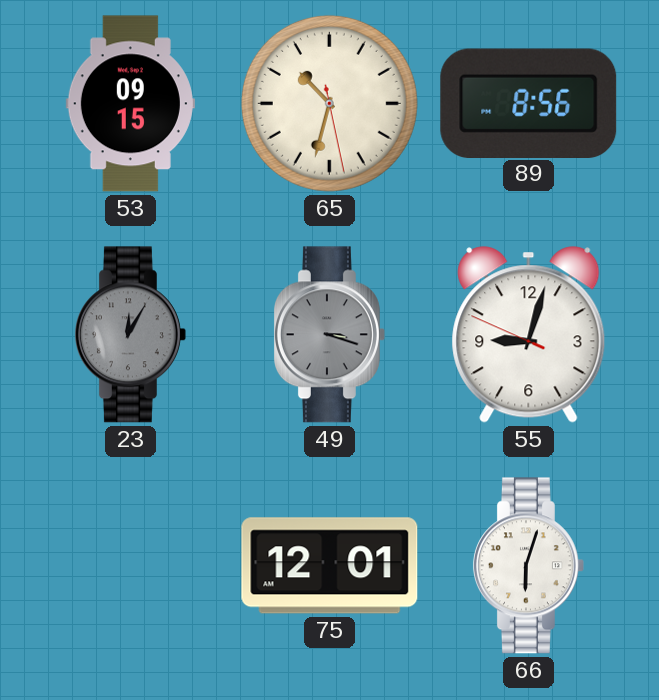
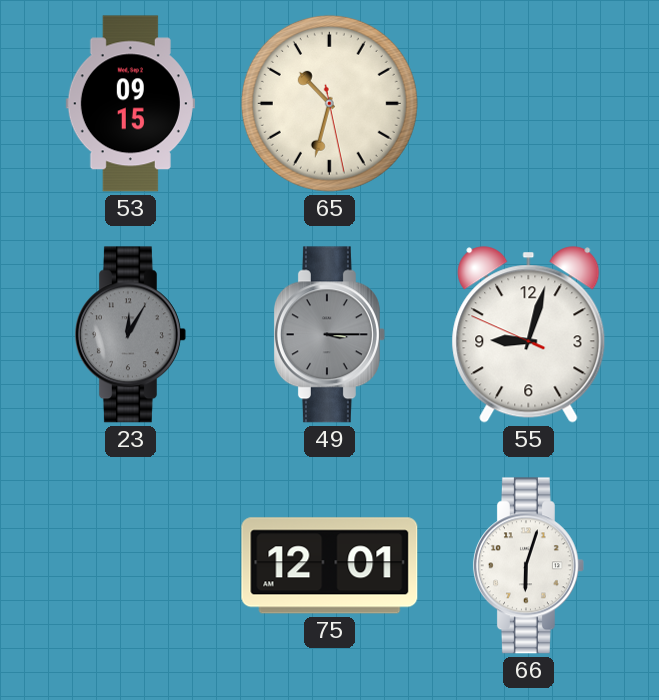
89: 8:56 -> none
49: 3:18 -> 3:15
